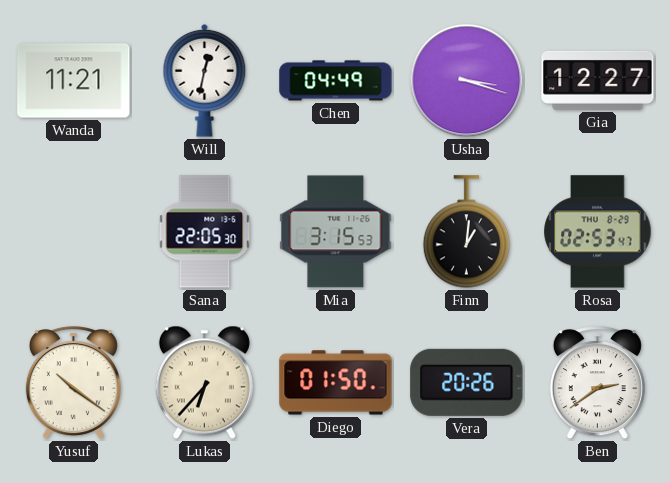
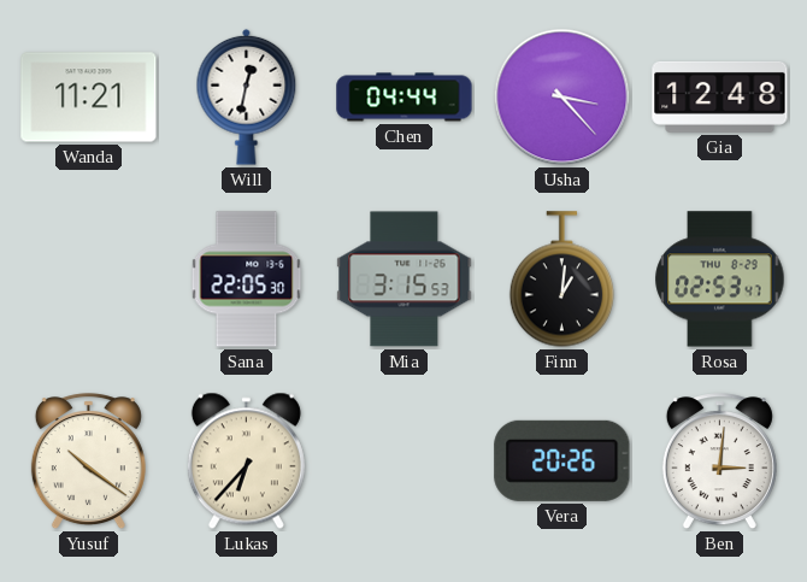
Chen: 04:49 -> 04:44
Usha: 3:18 -> 3:23
Gia: 12:27 -> 12:48
Diego: 01:50 -> none
Ben: 2:39 -> 3:01
